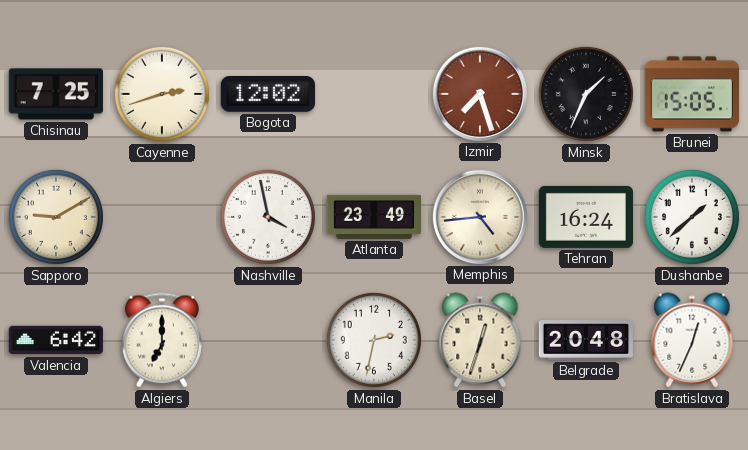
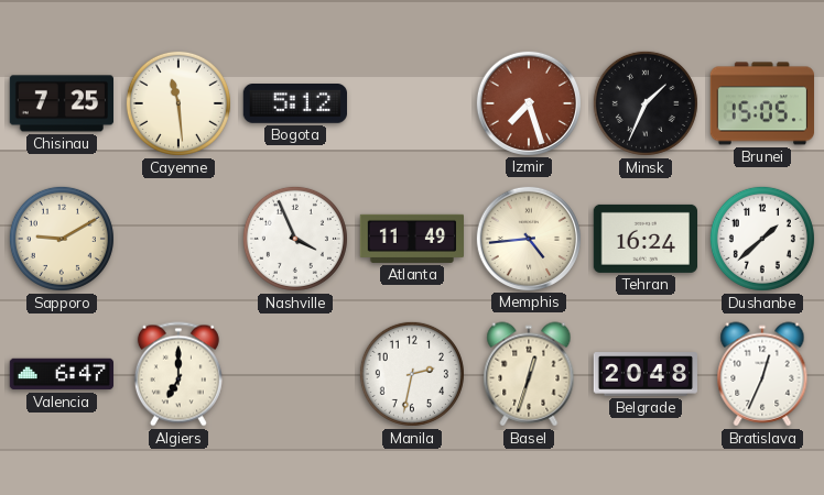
Cayenne: 2:42 -> 11:29
Bogota: 12:02 -> 5:12
Nashville: 3:58 -> 3:56
Atlanta: 23:49 -> 11:49
Valencia: 6:42 -> 6:47
